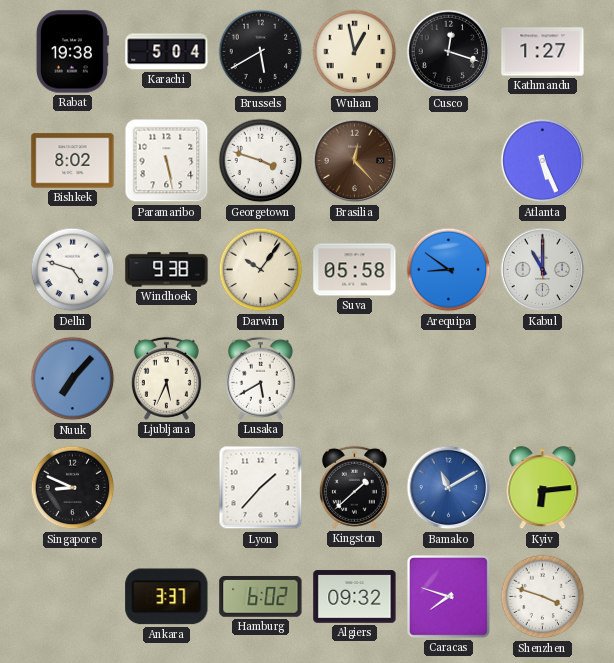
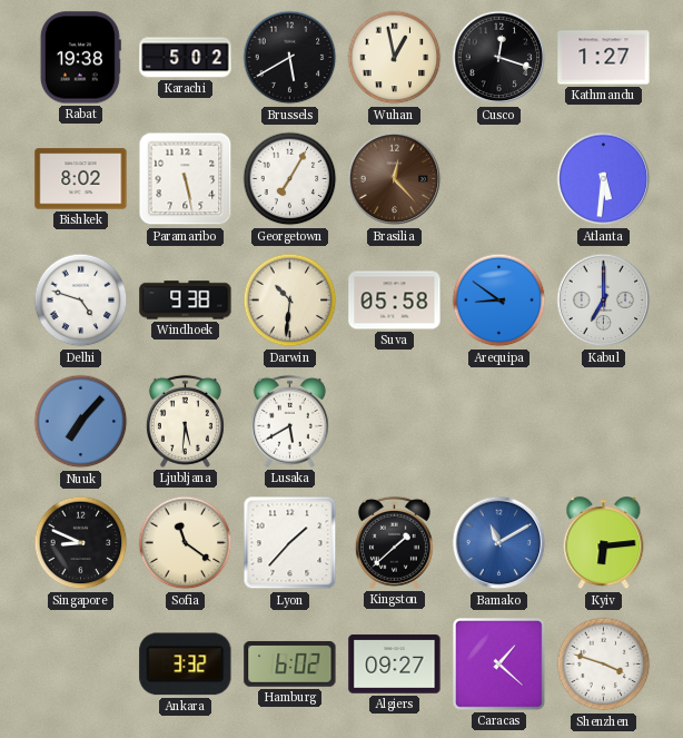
Karachi: 5:04 -> 5:02
Georgetown: 3:48 -> 7:05
Atlanta: 5:26 -> 5:31
Darwin: 10:06 -> 10:31
Kabul: 11:00 -> 7:00
Ljubljana: 5:34 -> 5:31
Sofia: none -> 11:21
Ankara: 3:37 -> 3:32
Algiers: 09:32 -> 09:27
Caracas: 7:48 -> 1:22
